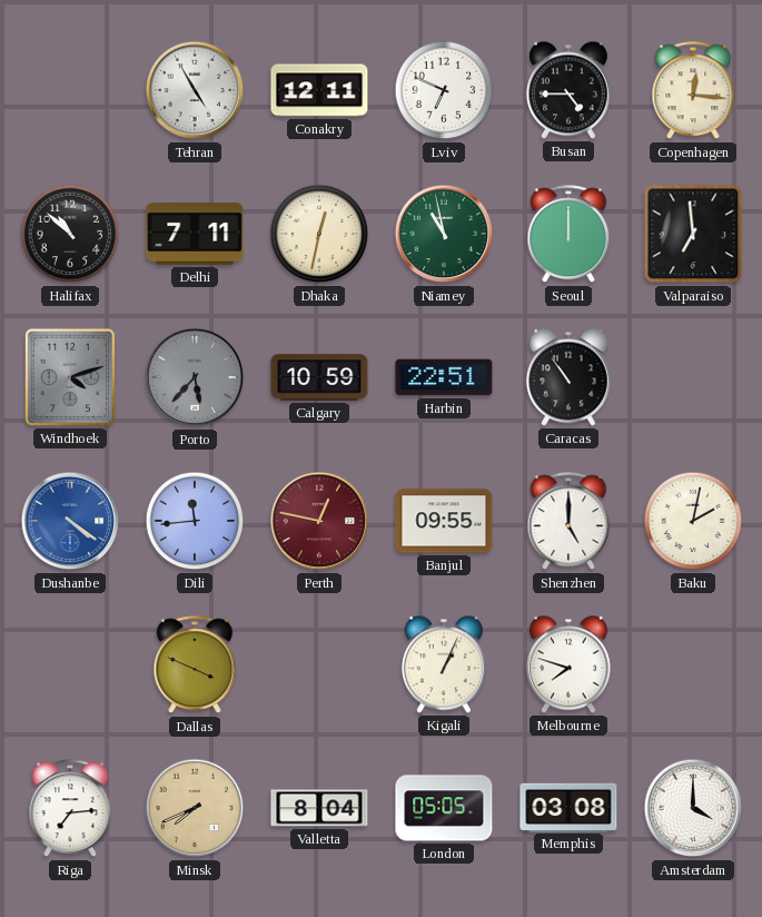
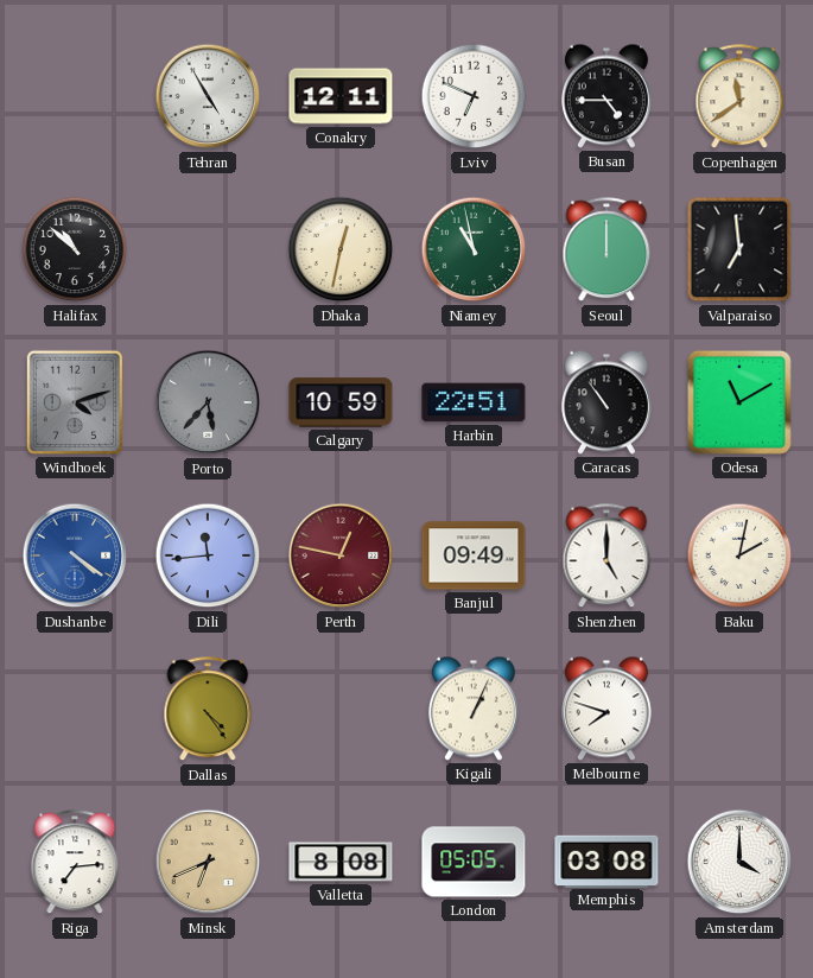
Copenhagen: 12:16 -> 11:39
Delhi: 7:11 -> none
Odesa: none -> 11:10
Banjul: 09:55 -> 09:49
Dallas: 3:49 -> 4:24
Minsk: 7:41 -> 6:41
Valletta: 8:04 -> 8:08
